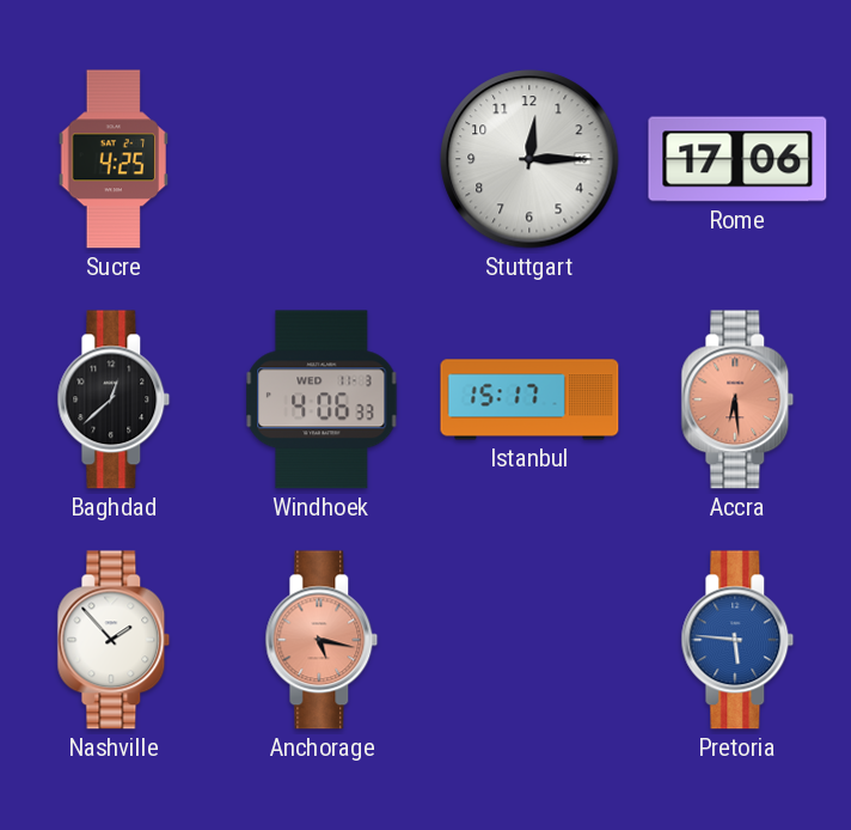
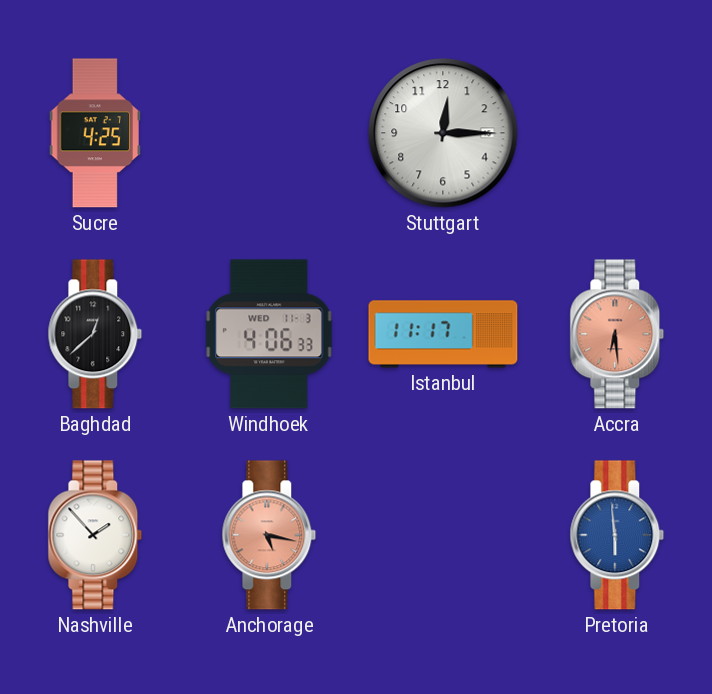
Rome: 17:06 -> none
Istanbul: 15:17 -> 11:17
Pretoria: 5:46 -> 5:59
